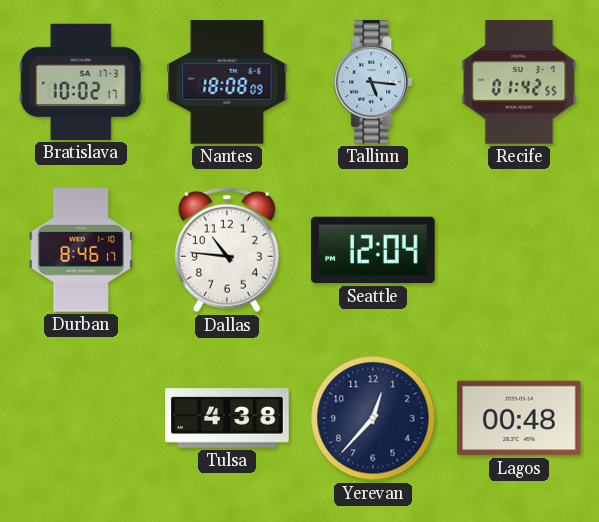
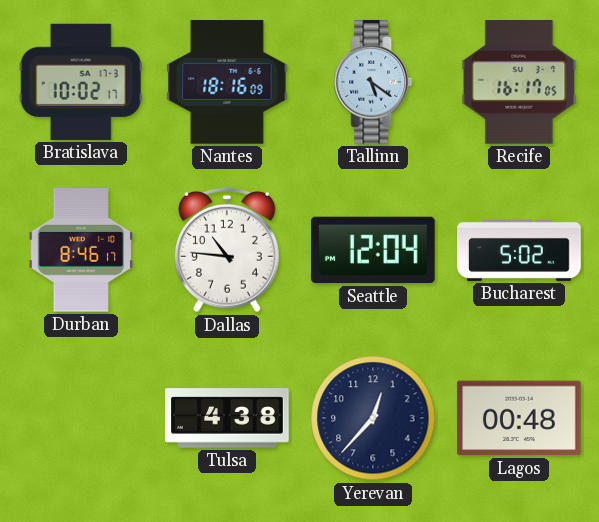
Nantes: 18:08 -> 18:16
Tallinn: 5:16 -> 5:21
Recife: 01:42 -> 16:17
Bucharest: none -> 5:02
